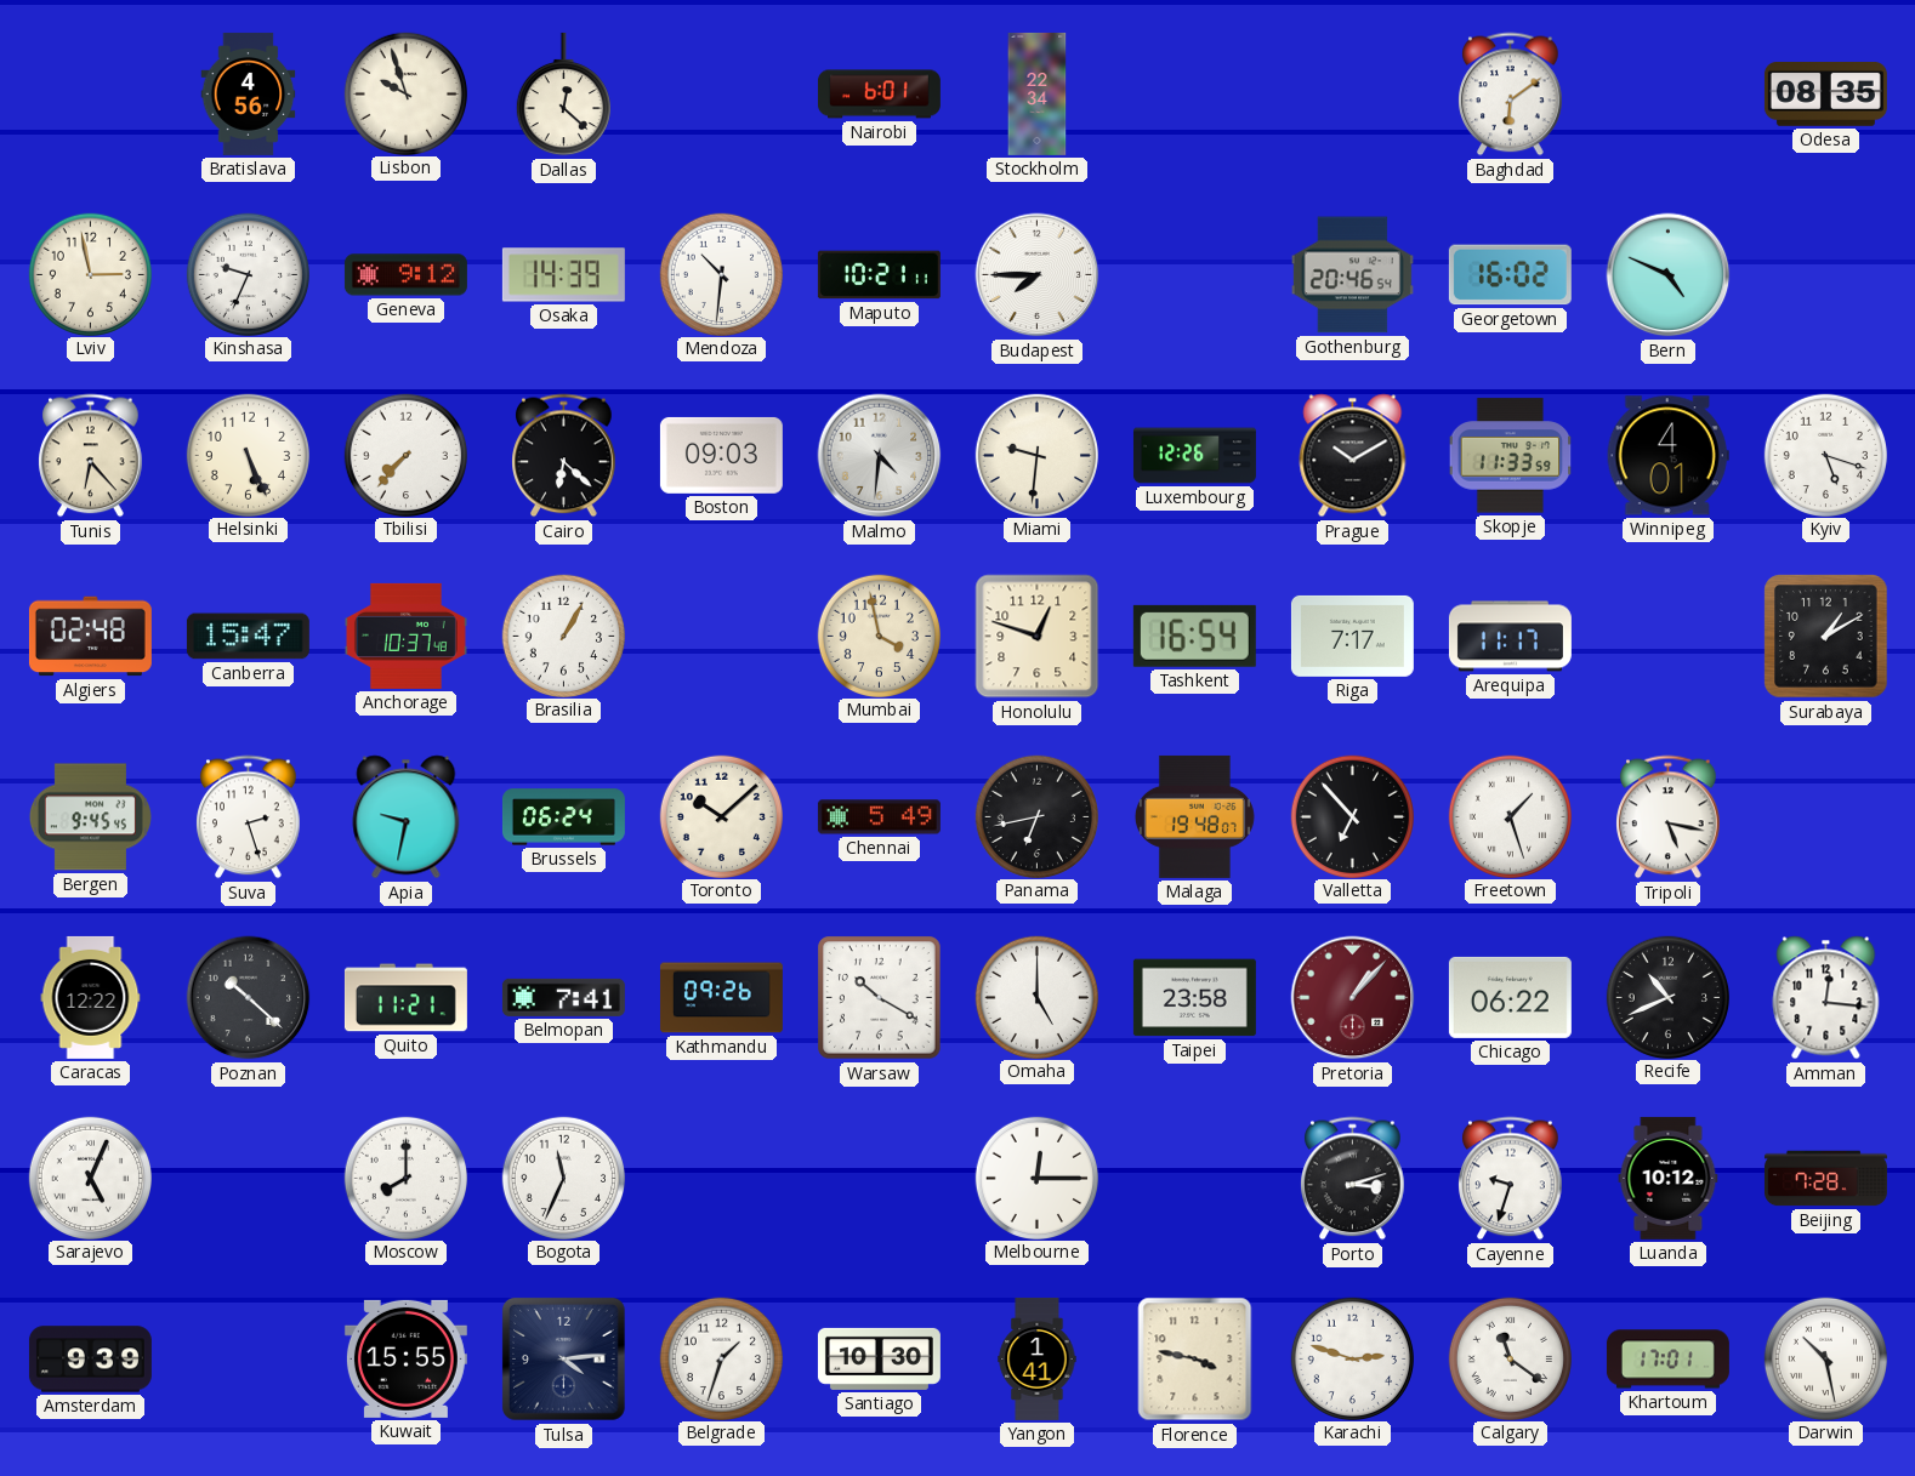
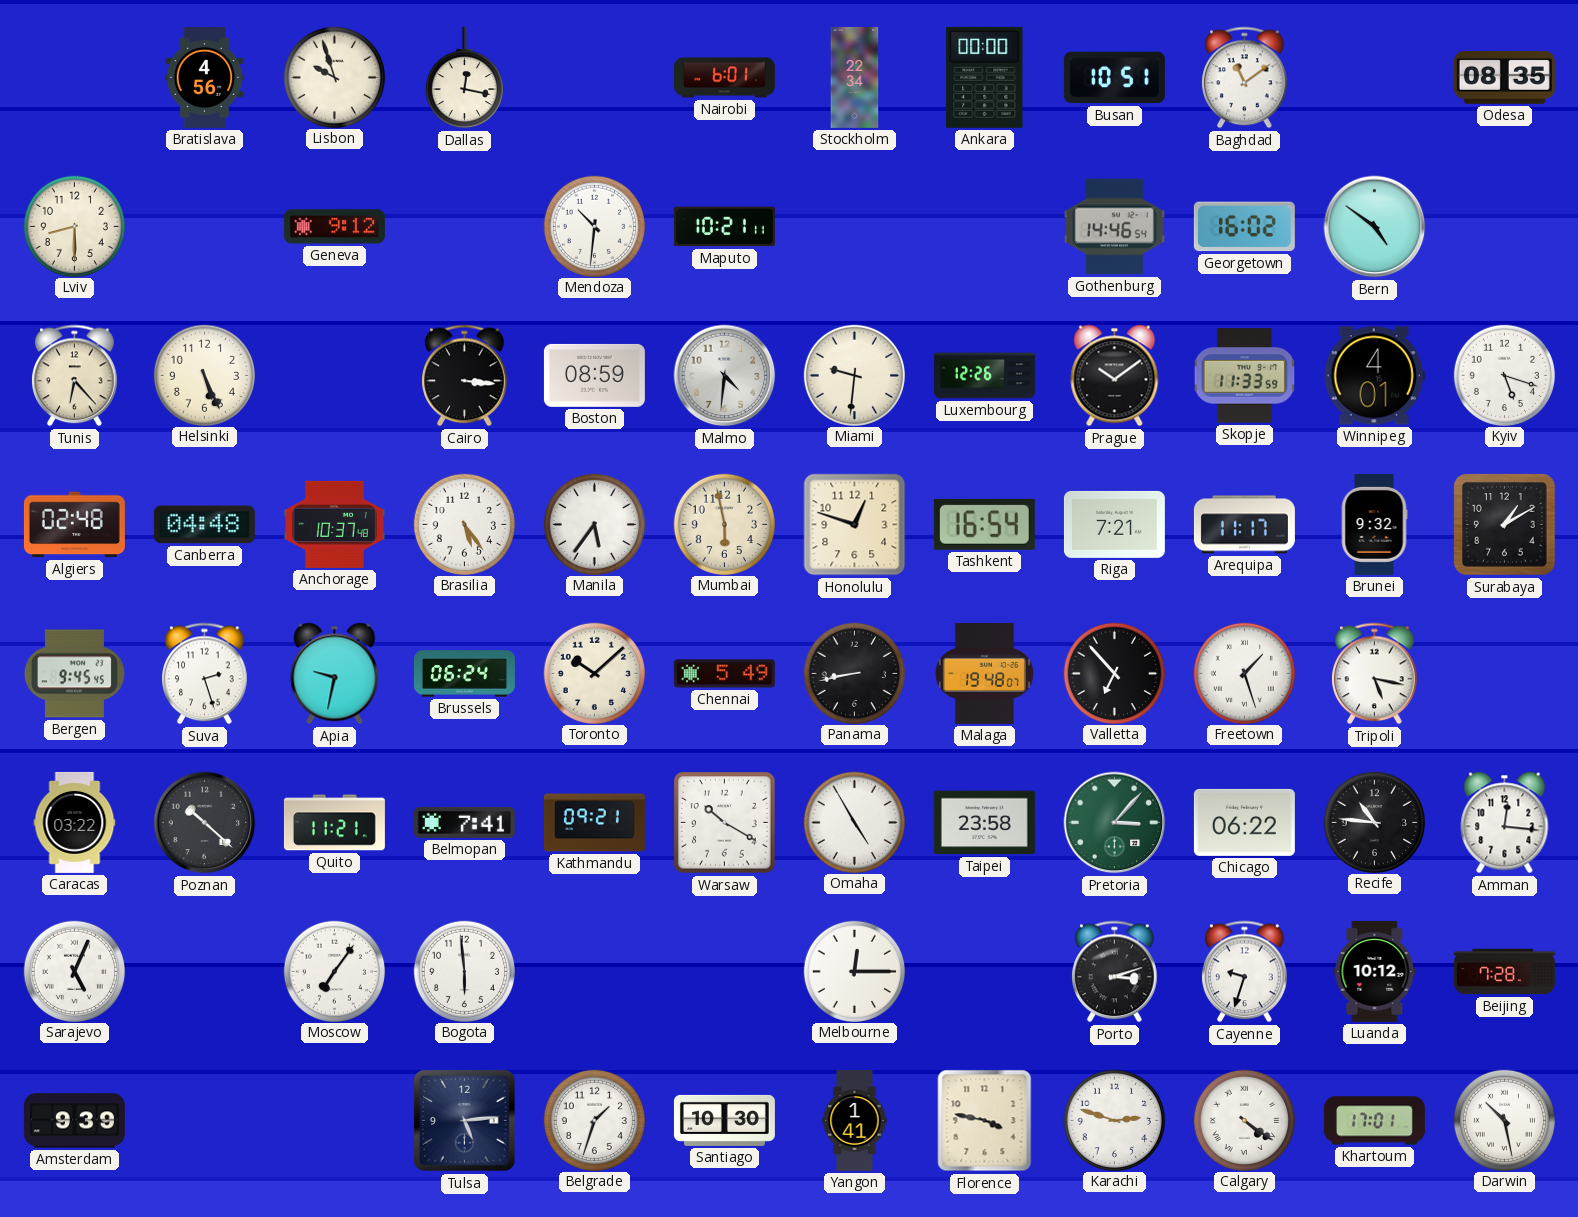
Dallas: 12:22 -> 12:17
Ankara: none -> 00:00
Busan: none -> 10:51
Baghdad: 6:09 -> 11:09
Lviv: 2:58 -> 8:30
Kinshasa: 9:34 -> none
Osaka: 14:39 -> none
Budapest: 7:45 -> none
Gothenburg: 20:46 -> 14:46
Bern: 4:49 -> 4:51
Tbilisi: 7:37 -> none
Cairo: 6:22 -> 3:16
Boston: 09:03 -> 08:59
Prague: 10:10 -> 10:09
Canberra: 15:47 -> 04:48
Brasilia: 1:05 -> 5:24
Manila: none -> 5:36
Mumbai: 3:58 -> 5:58
Riga: 7:17 -> 7:21
Brunei: none -> 9:32
Panama: 6:43 -> 8:43
Caracas: 12:22 -> 03:22
Kathmandu: 09:26 -> 09:21
Omaha: 5:00 -> 4:55
Pretoria: 1:07 -> 3:07
Pretoria dial: burgundy -> green
Recife: 10:41 -> 10:46
Moscow: 8:00 -> 7:06
Bogota: 11:34 -> 5:59
Kuwait: 15:55 -> none
Tulsa: 4:14 -> 5:14
Calgary: 11:21 -> 4:21
